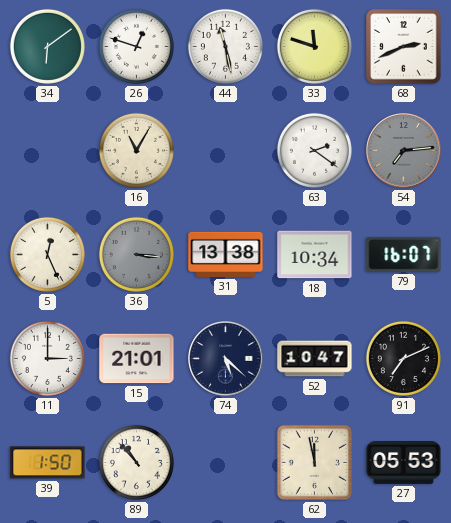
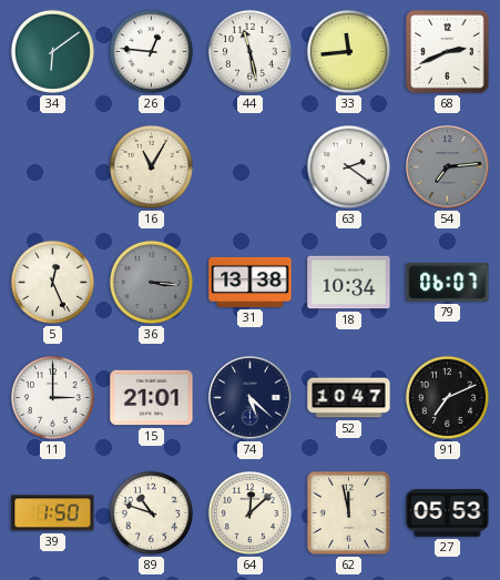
26: 12:48 -> 12:46
33: 11:48 -> 11:44
79: 16:07 -> 06:07
89: 10:53 -> 10:48
64: none -> 12:08
